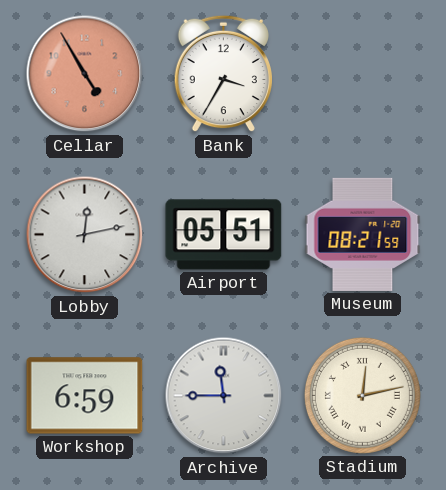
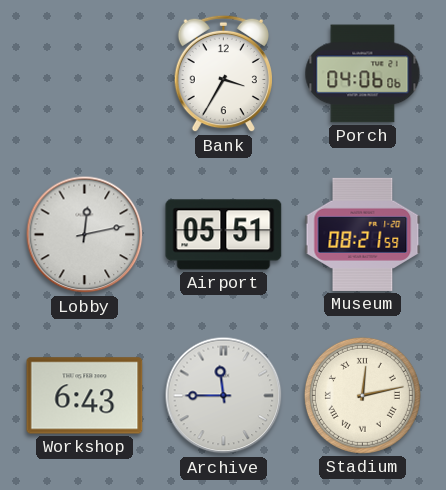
Cellar: 4:55 -> none
Porch: none -> 04:06
Workshop: 6:59 -> 6:43
